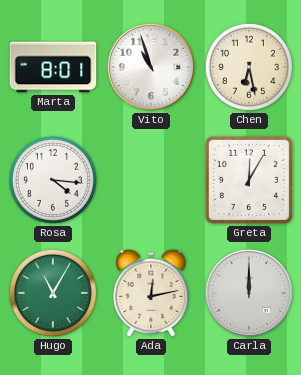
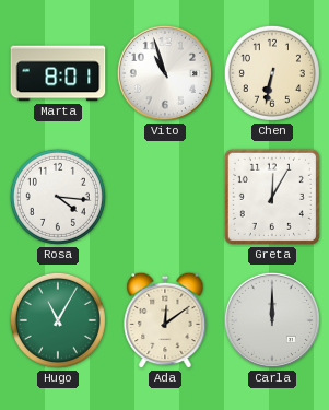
Chen: 6:28 -> 6:32
Ada: 12:13 -> 12:09
